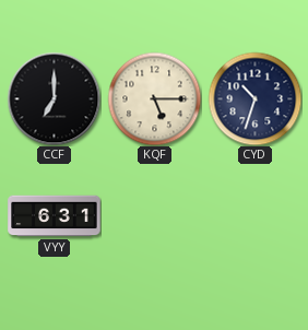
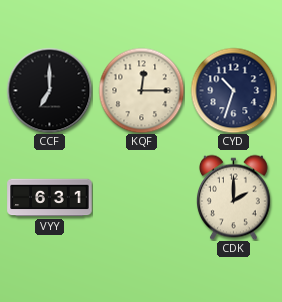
KQF: 5:15 -> 12:15
CDK: none -> 2:00
